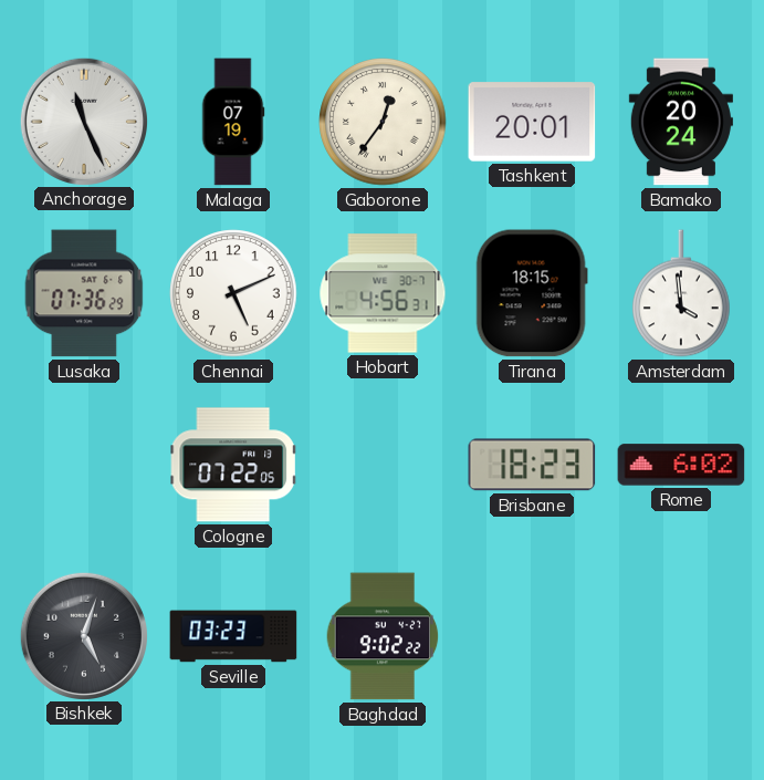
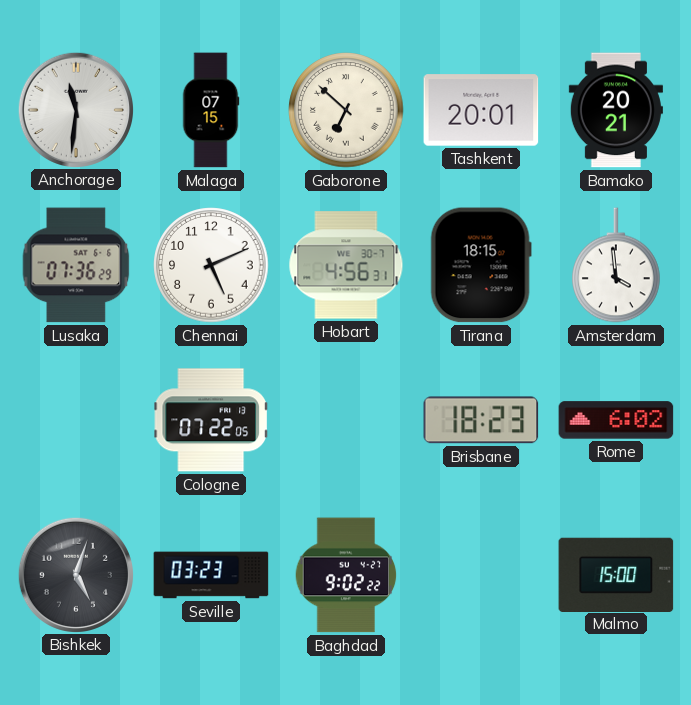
Anchorage: 11:26 -> 11:31
Malaga: 07:19 -> 07:15
Gaborone: 12:36 -> 6:52
Bamako: 20:24 -> 20:21
Malmo: none -> 15:00
